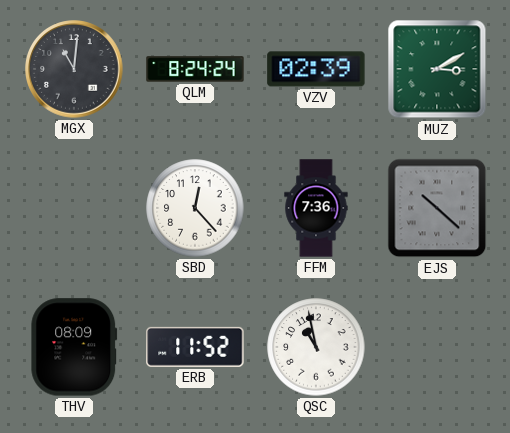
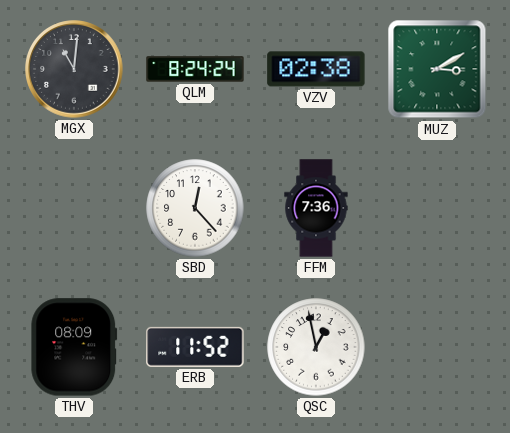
VZV: 02:39 -> 02:38
EJS: 10:22 -> none
QSC: 10:58 -> 12:58
